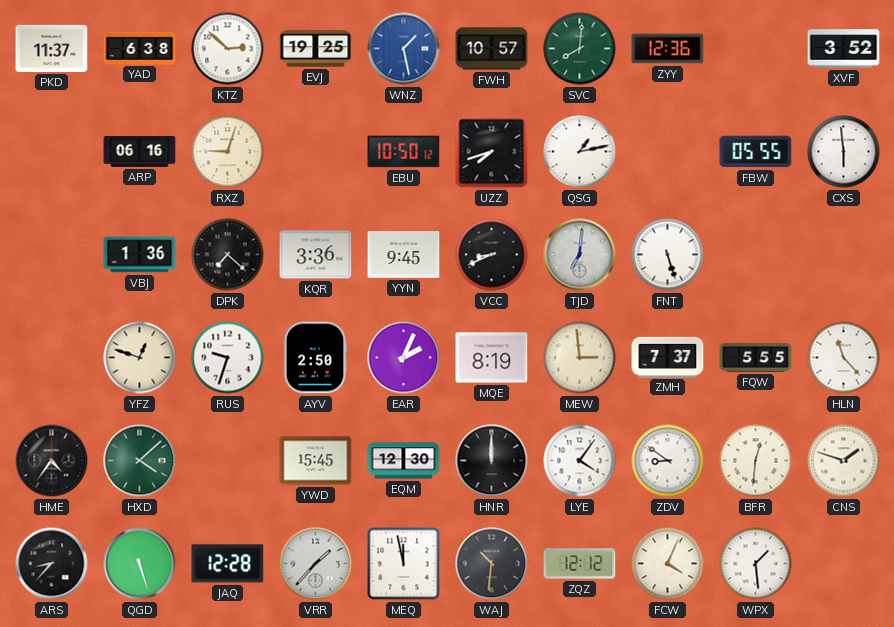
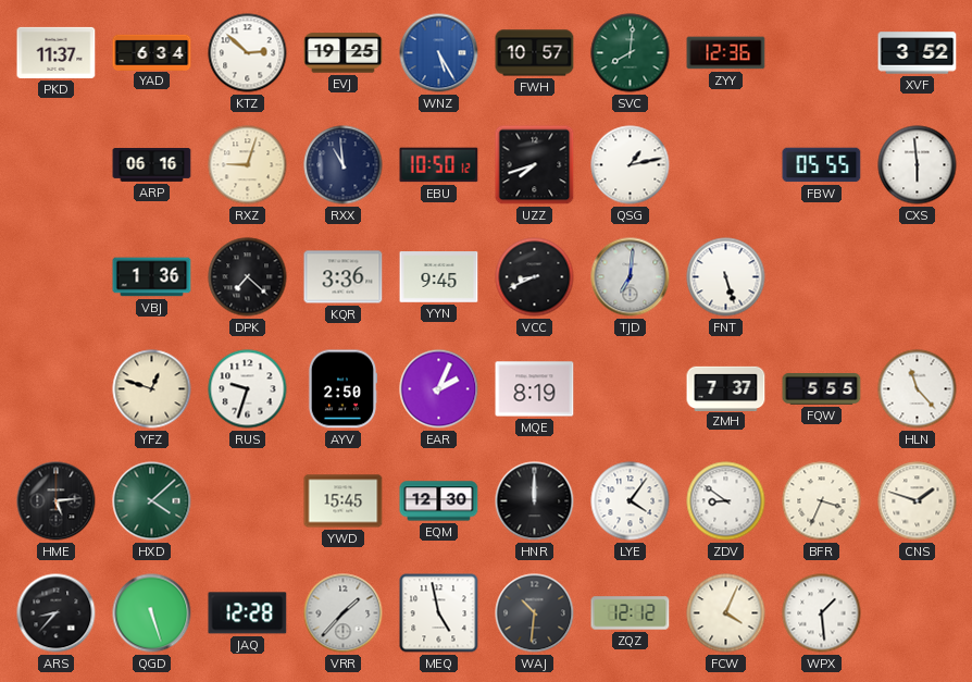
YAD: 6:38 -> 6:34
WNZ: 1:28 -> 5:25
RXX: none -> 10:59
MEW: 2:59 -> none
HME: 4:36 -> 5:14
BFR: 12:31 -> 3:34
MEQ: 11:58 -> 4:58
